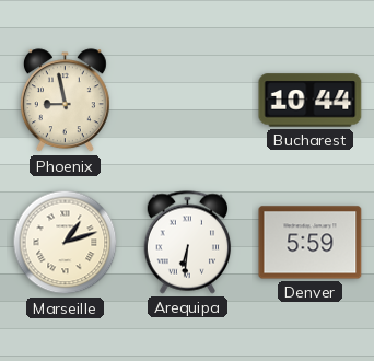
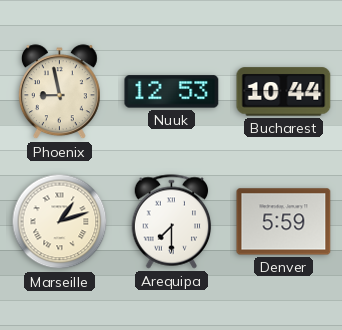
Nuuk: none -> 12:53
Arequipa: 6:31 -> 7:30
